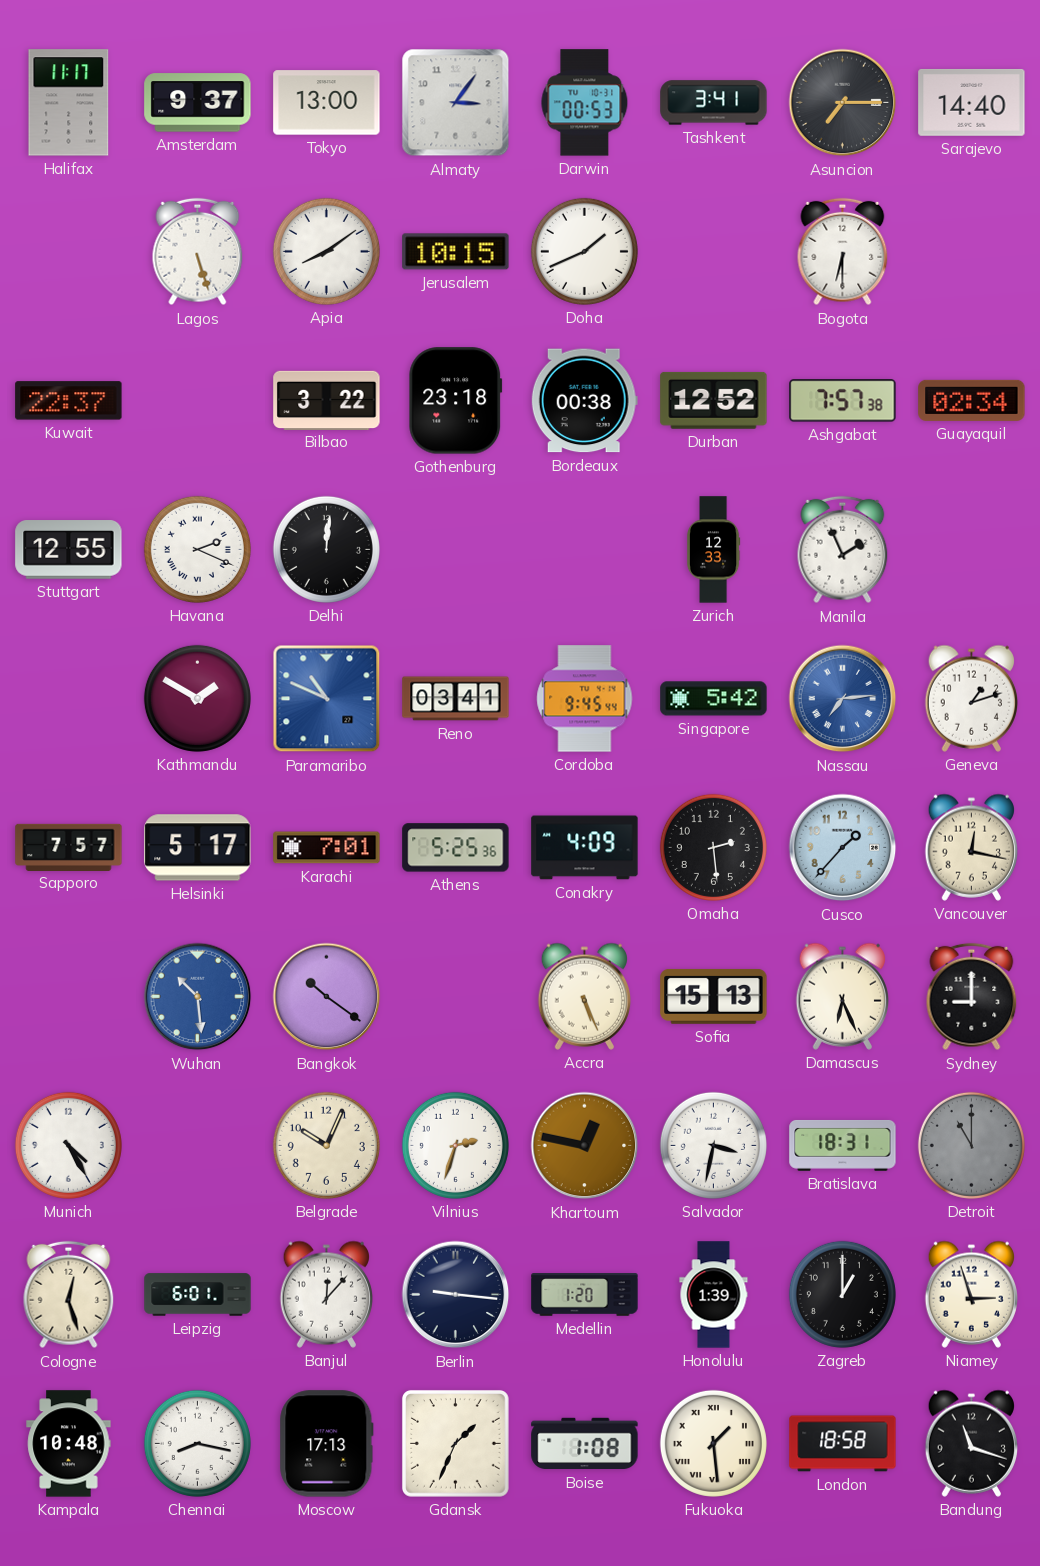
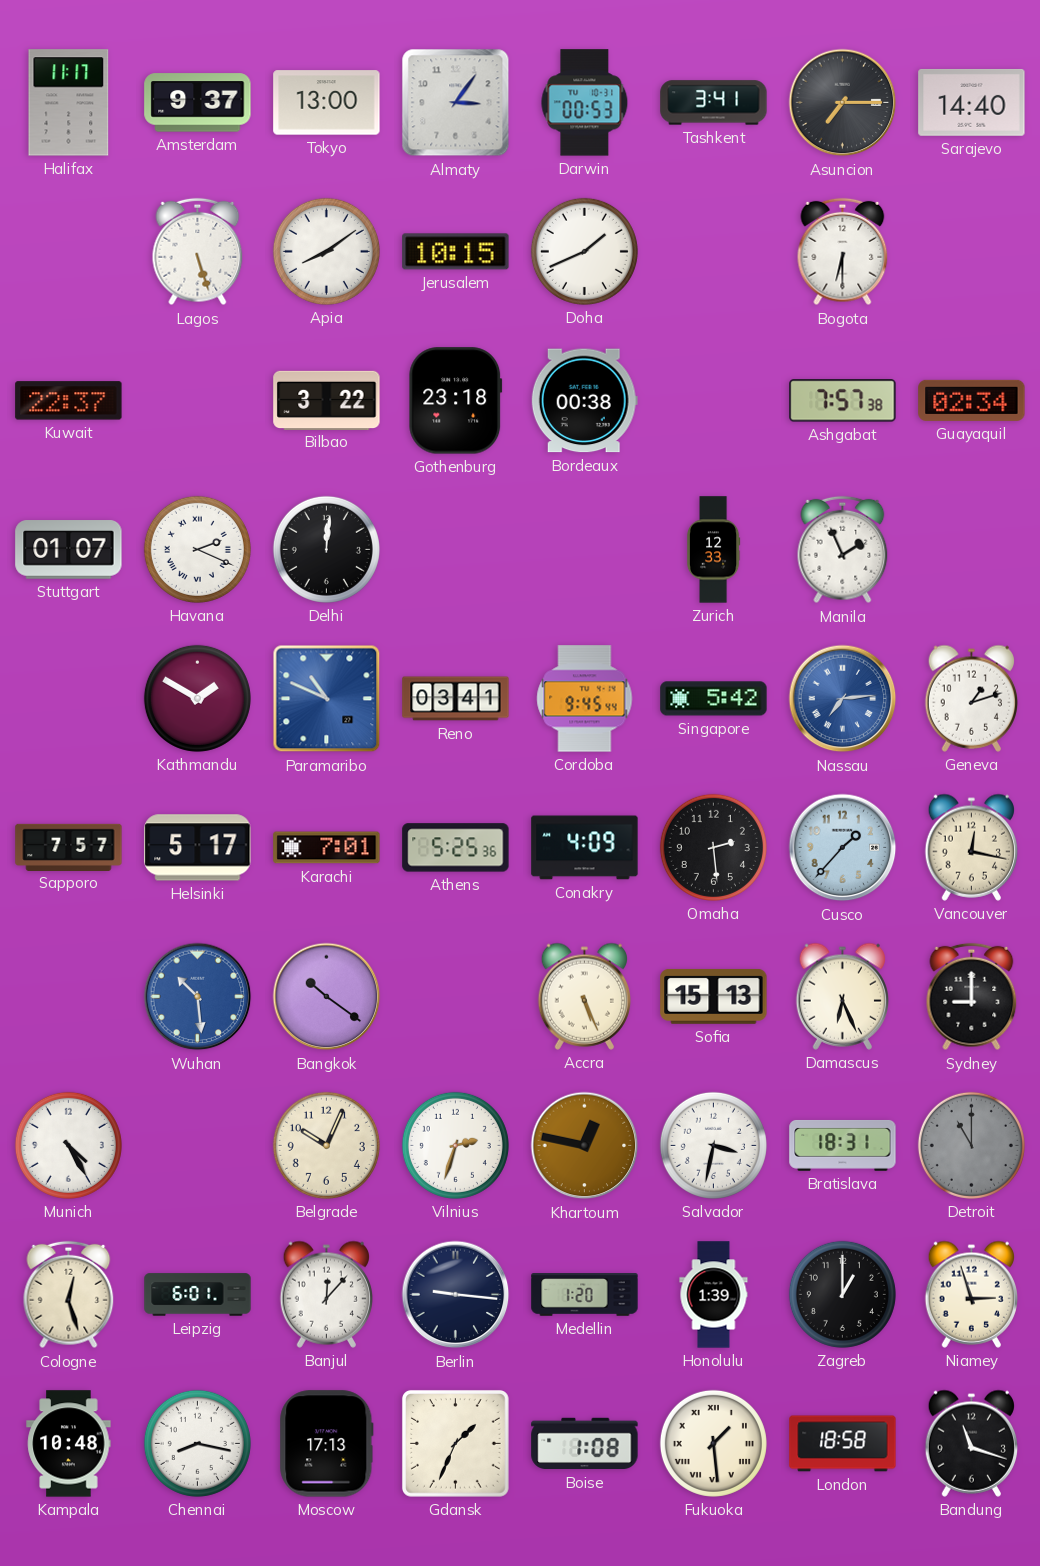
Durban: 12:52 -> none
Stuttgart: 12:55 -> 01:07
